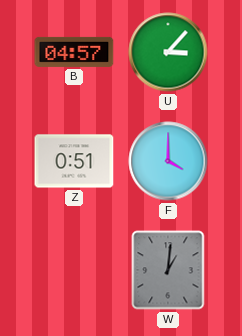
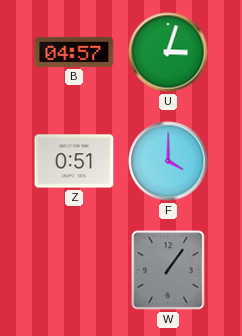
U: 3:07 -> 3:03
W: 1:01 -> 1:06
